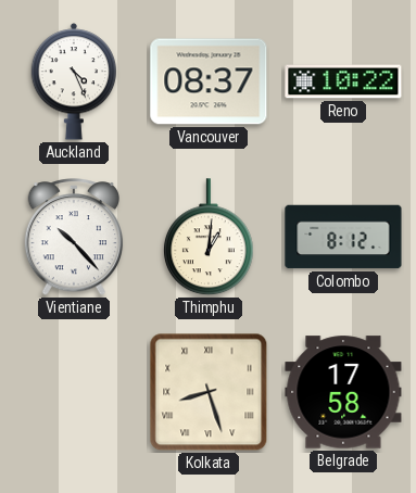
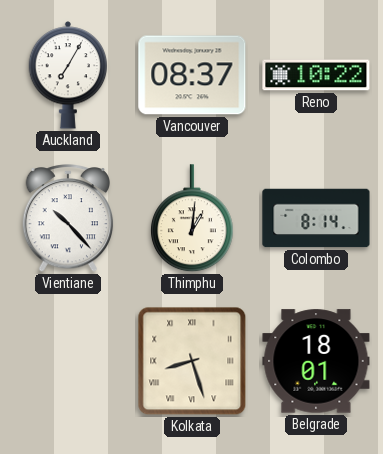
Auckland: 4:26 -> 7:05
Colombo: 8:12 -> 8:14
Belgrade: 17:58 -> 18:01
